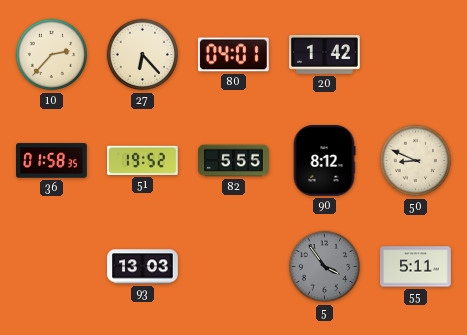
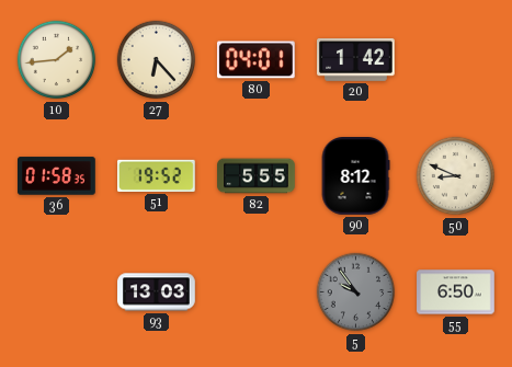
10: 2:37 -> 1:44
5: 3:54 -> 9:54
55: 5:11 -> 6:50
